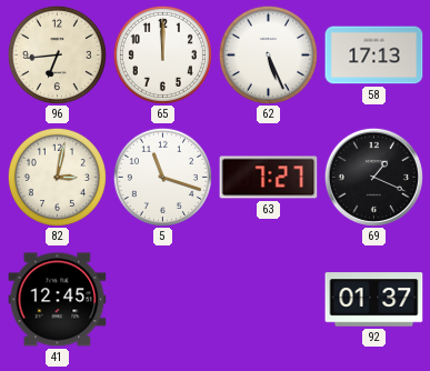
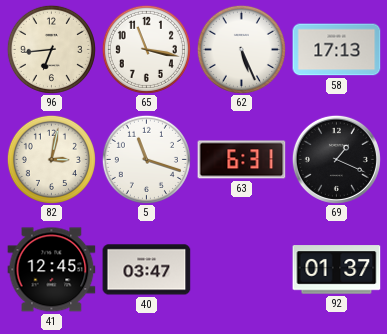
65: 12:00 -> 11:17
63: 7:27 -> 6:31
40: none -> 03:47
